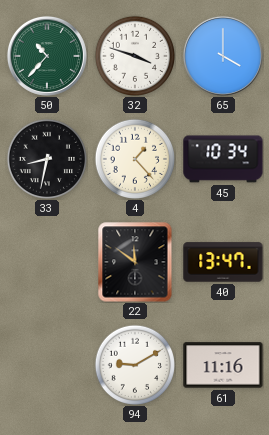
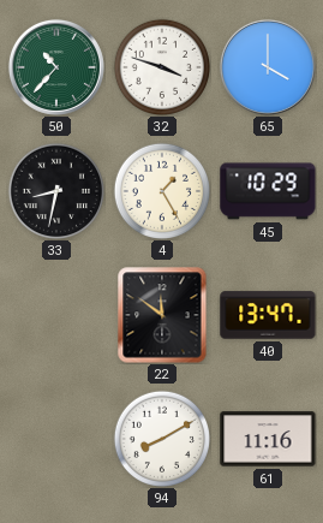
4: 1:23 -> 1:25
45: 10:34 -> 10:29
94: 9:10 -> 8:10
